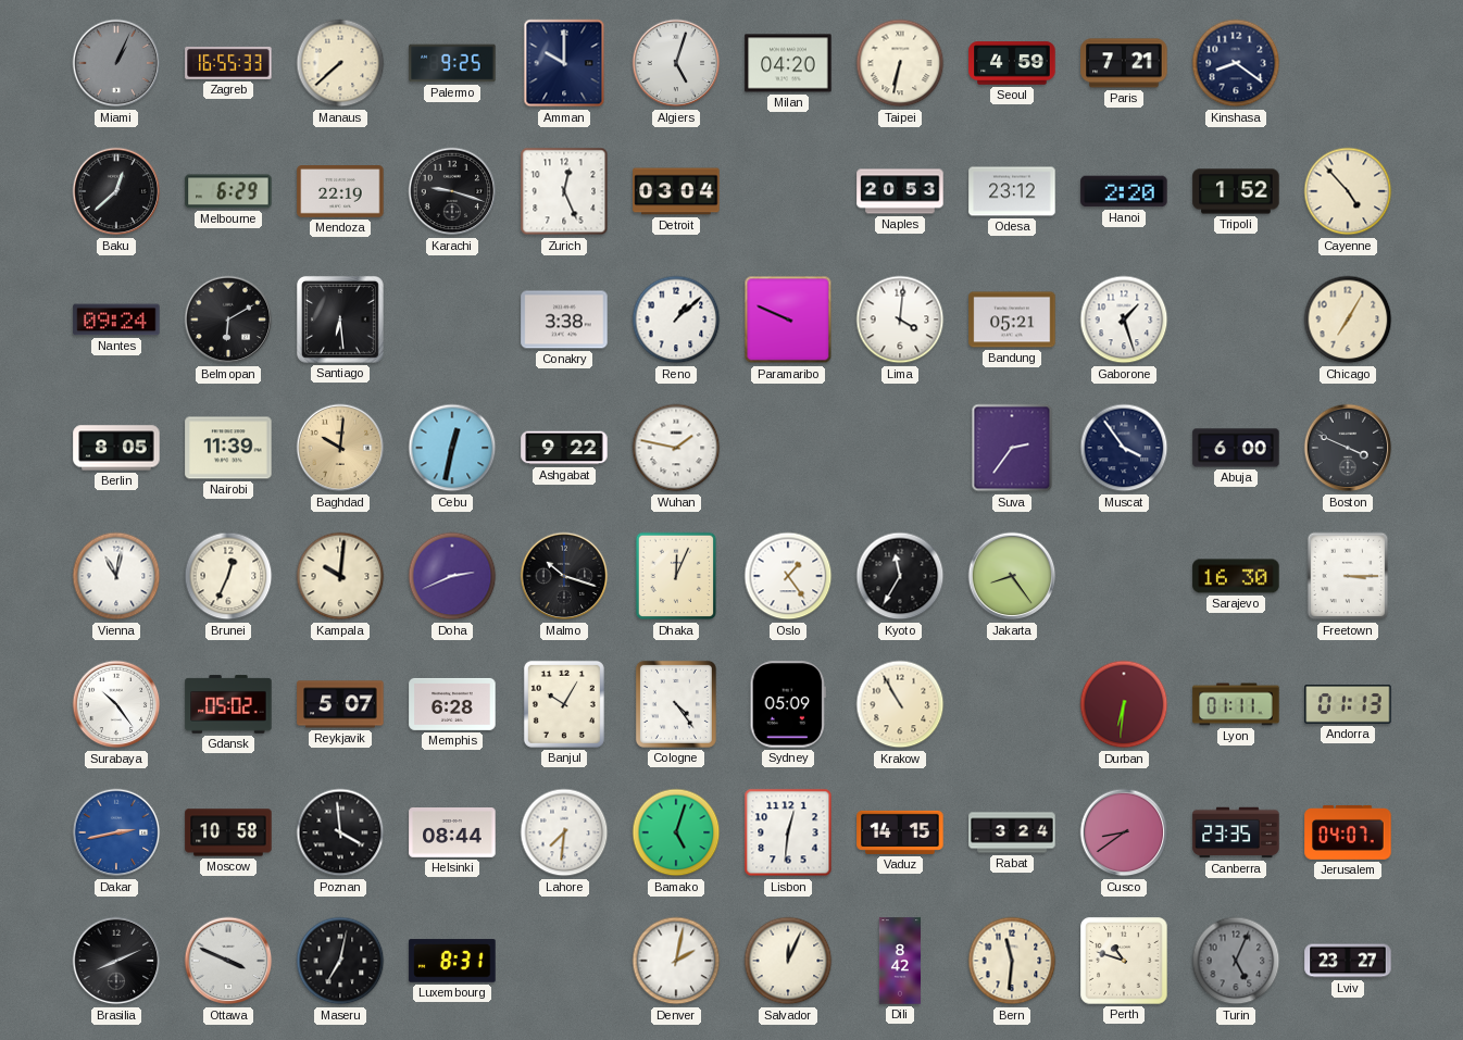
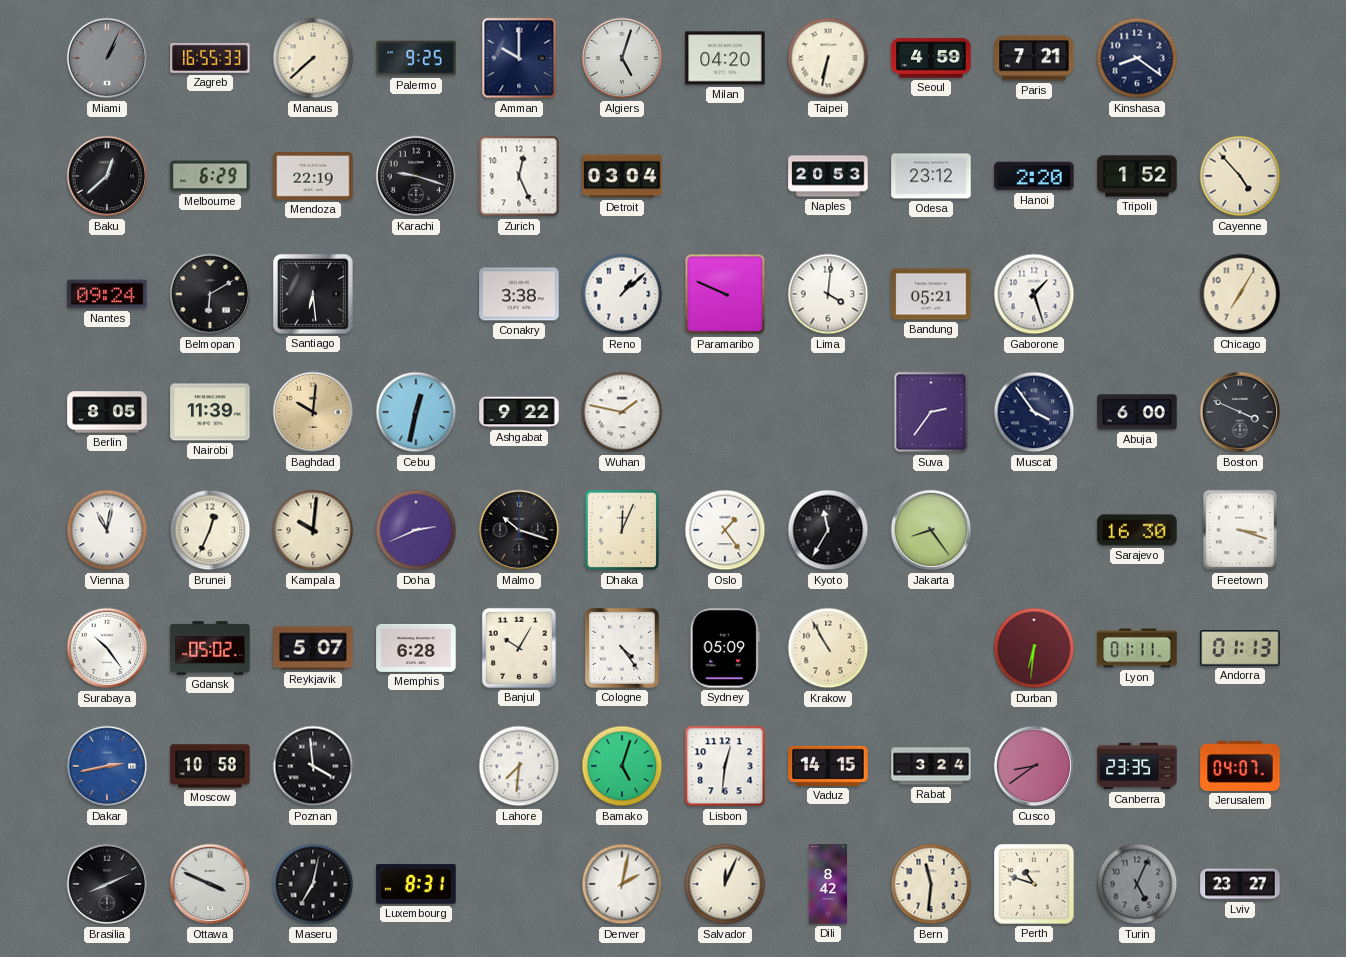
Freetown: 3:15 -> 3:18
Helsinki: 08:44 -> none
